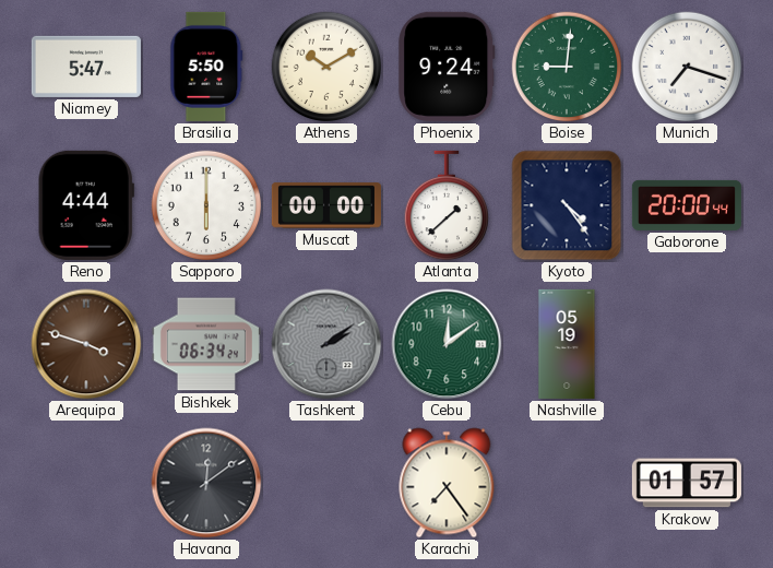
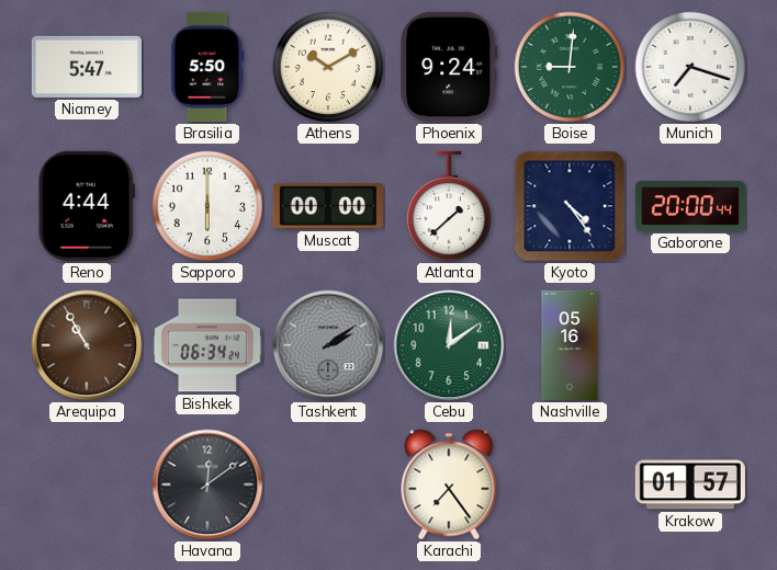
Arequipa: 3:48 -> 10:55
Nashville: 05:19 -> 05:16
